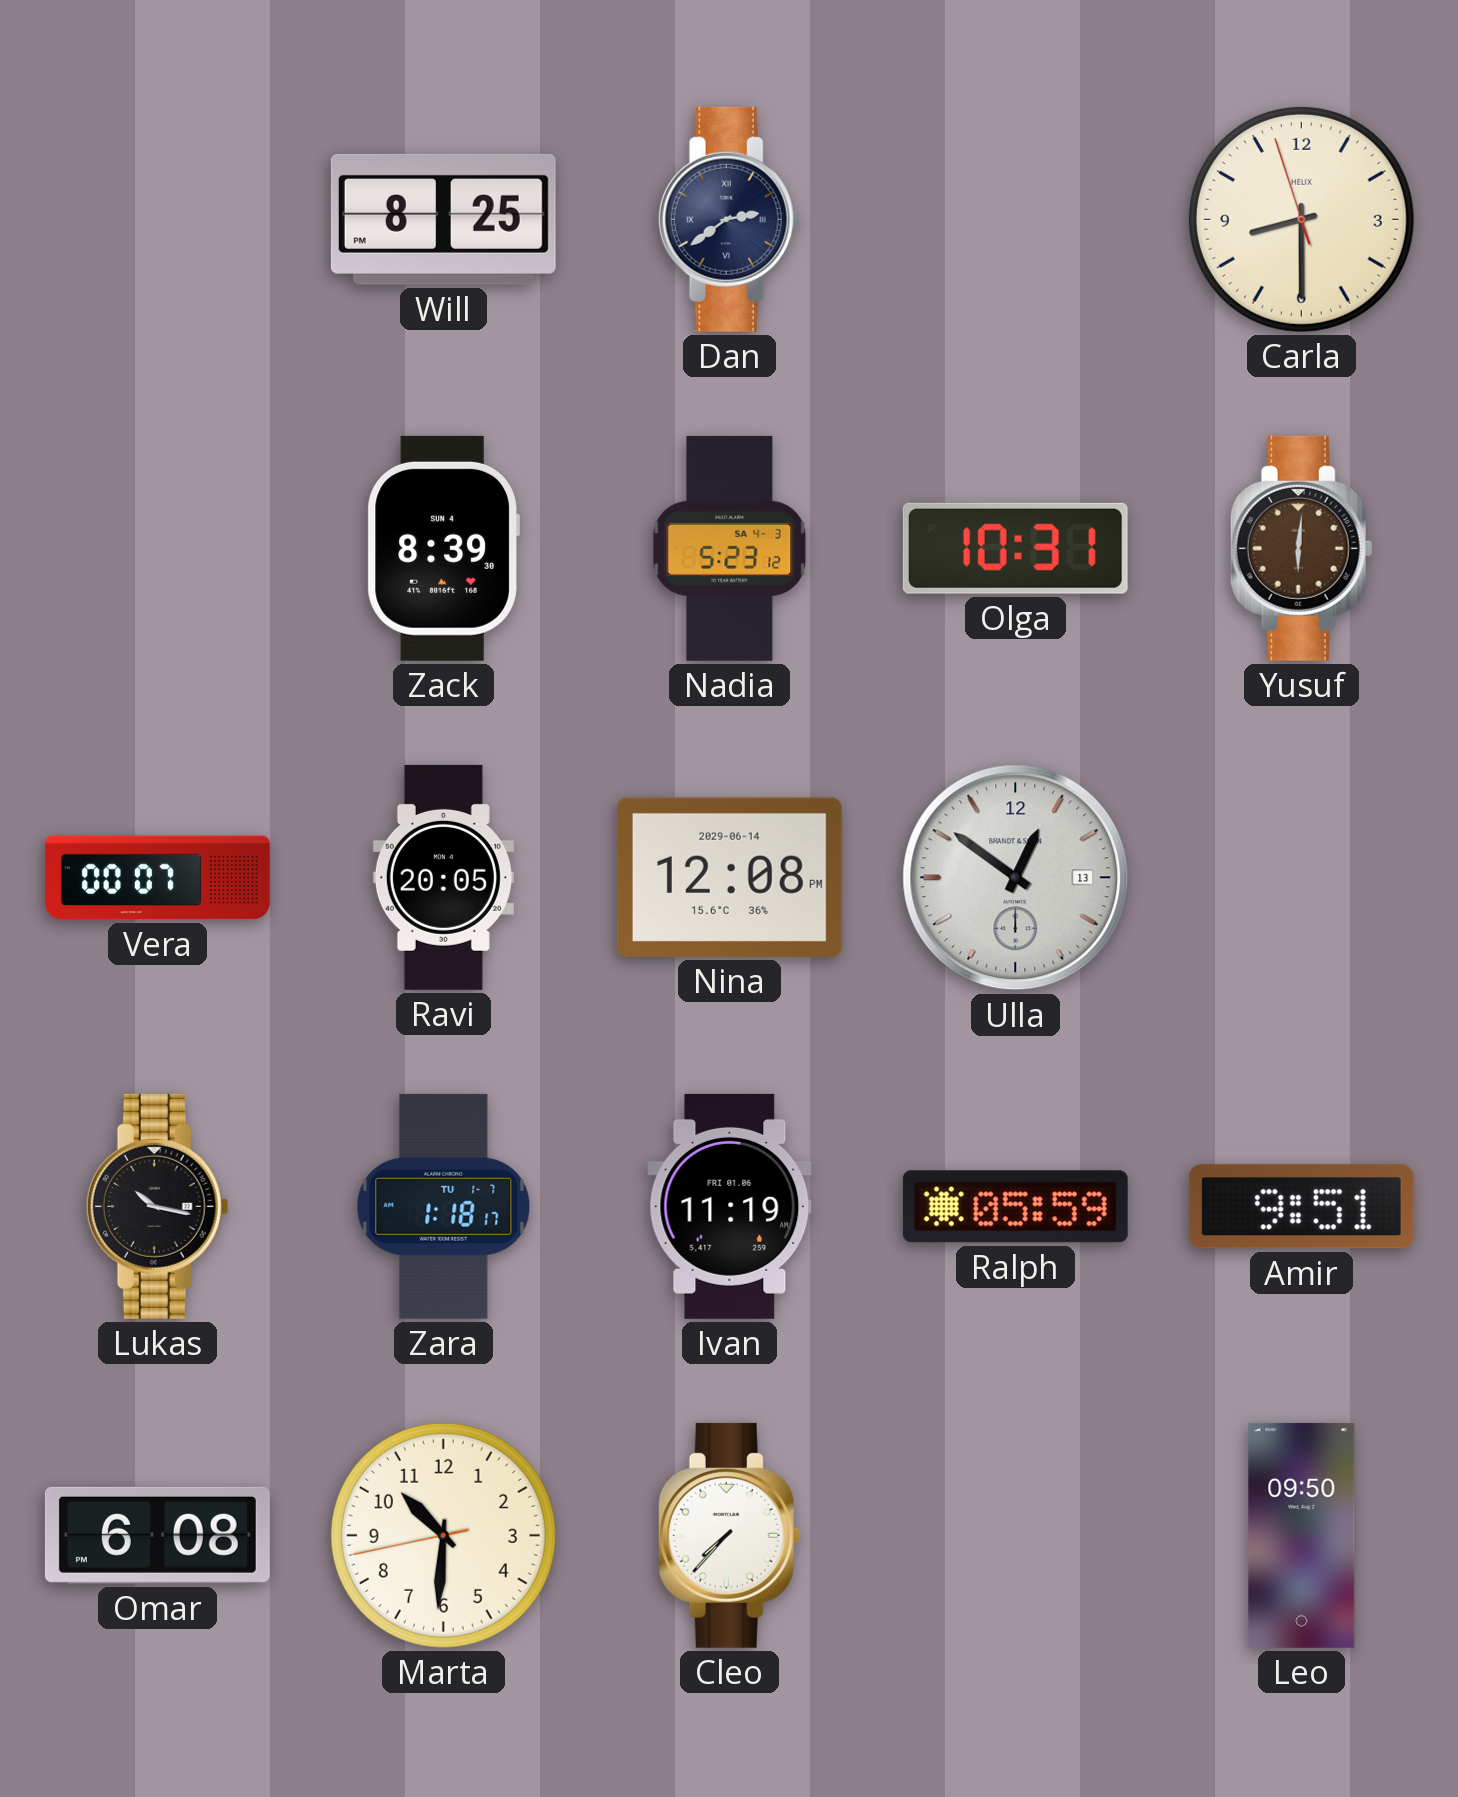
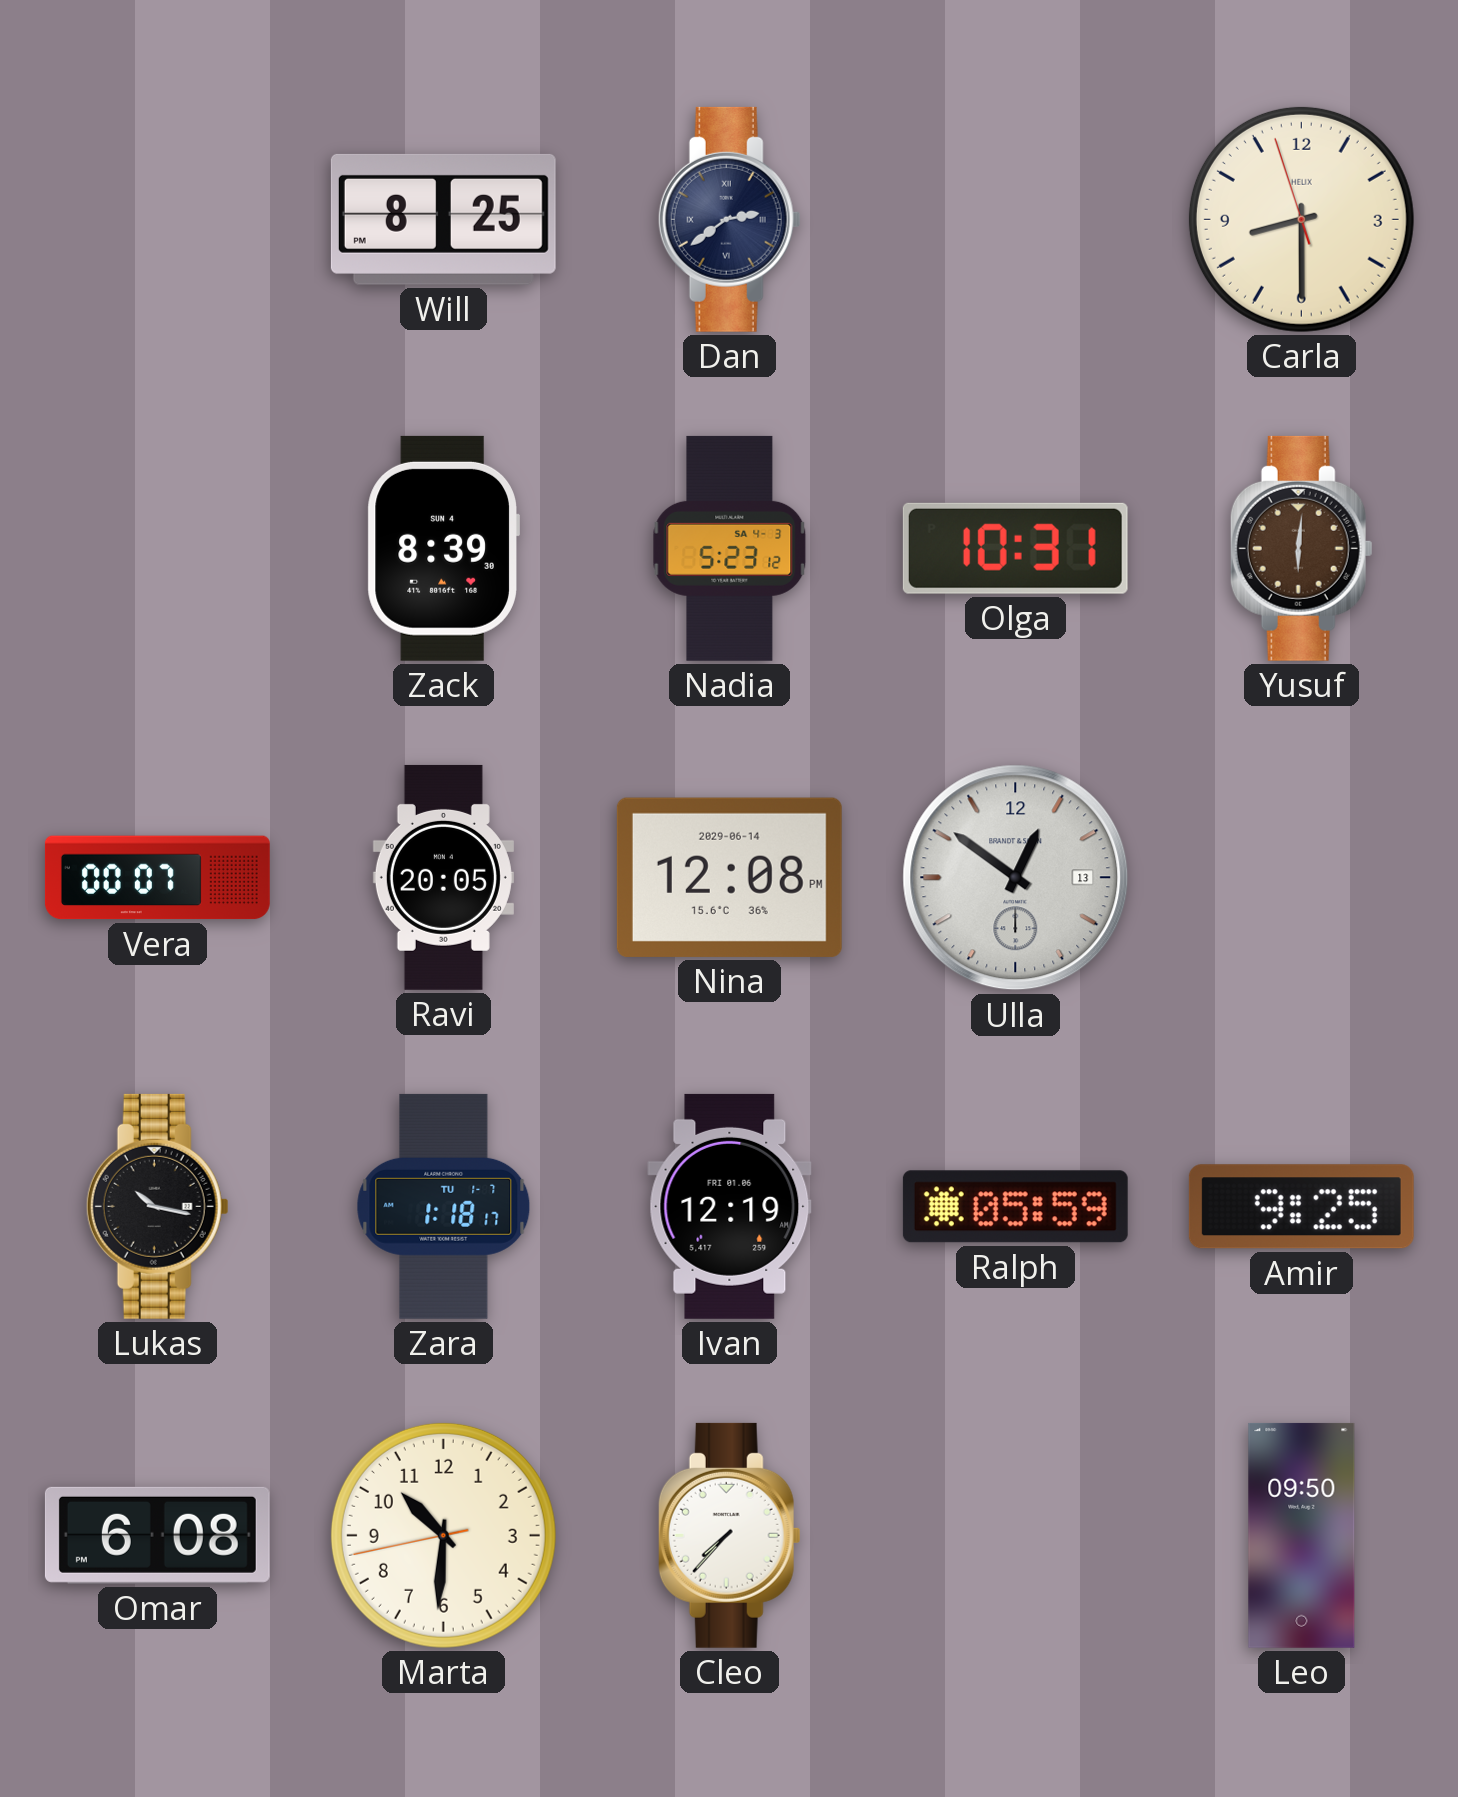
Ivan: 11:19 -> 12:19
Amir: 9:51 -> 9:25
